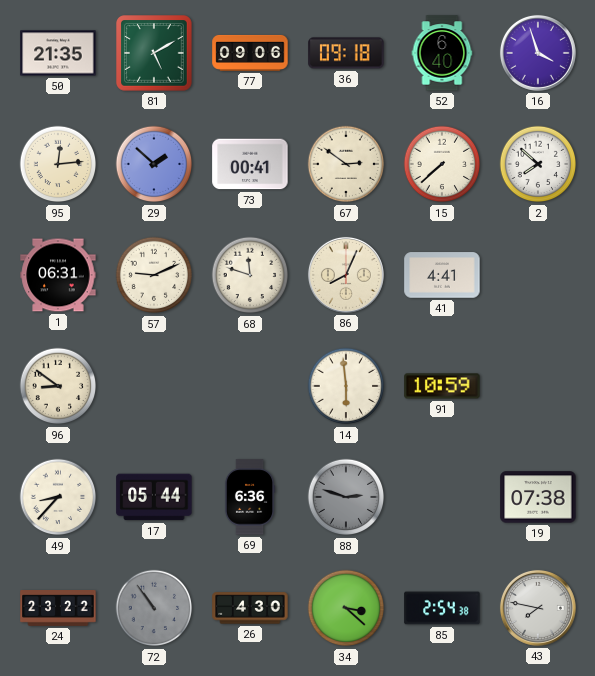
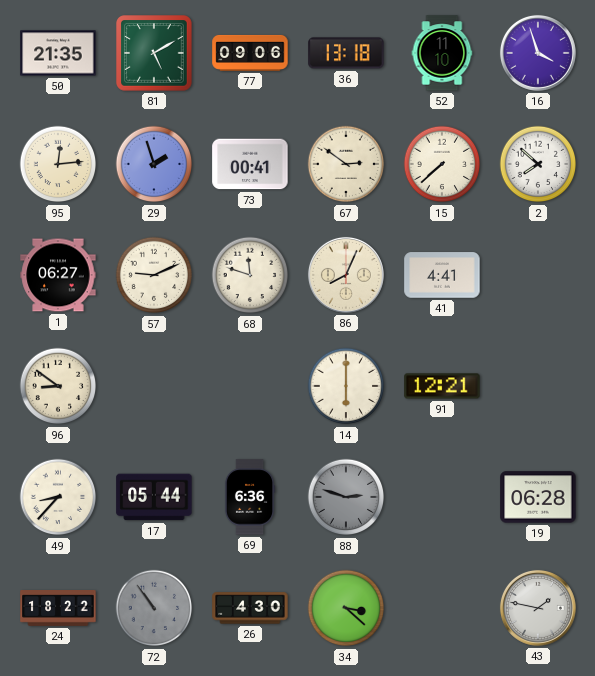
36: 09:18 -> 13:18
52: 6:40 -> 11:10
29: 1:52 -> 1:57
1: 06:31 -> 06:27
14: 5:59 -> 6:00
91: 10:59 -> 12:21
19: 07:38 -> 06:28
24: 23:22 -> 18:22
85: 2:54 -> none
43: 7:47 -> 1:47
